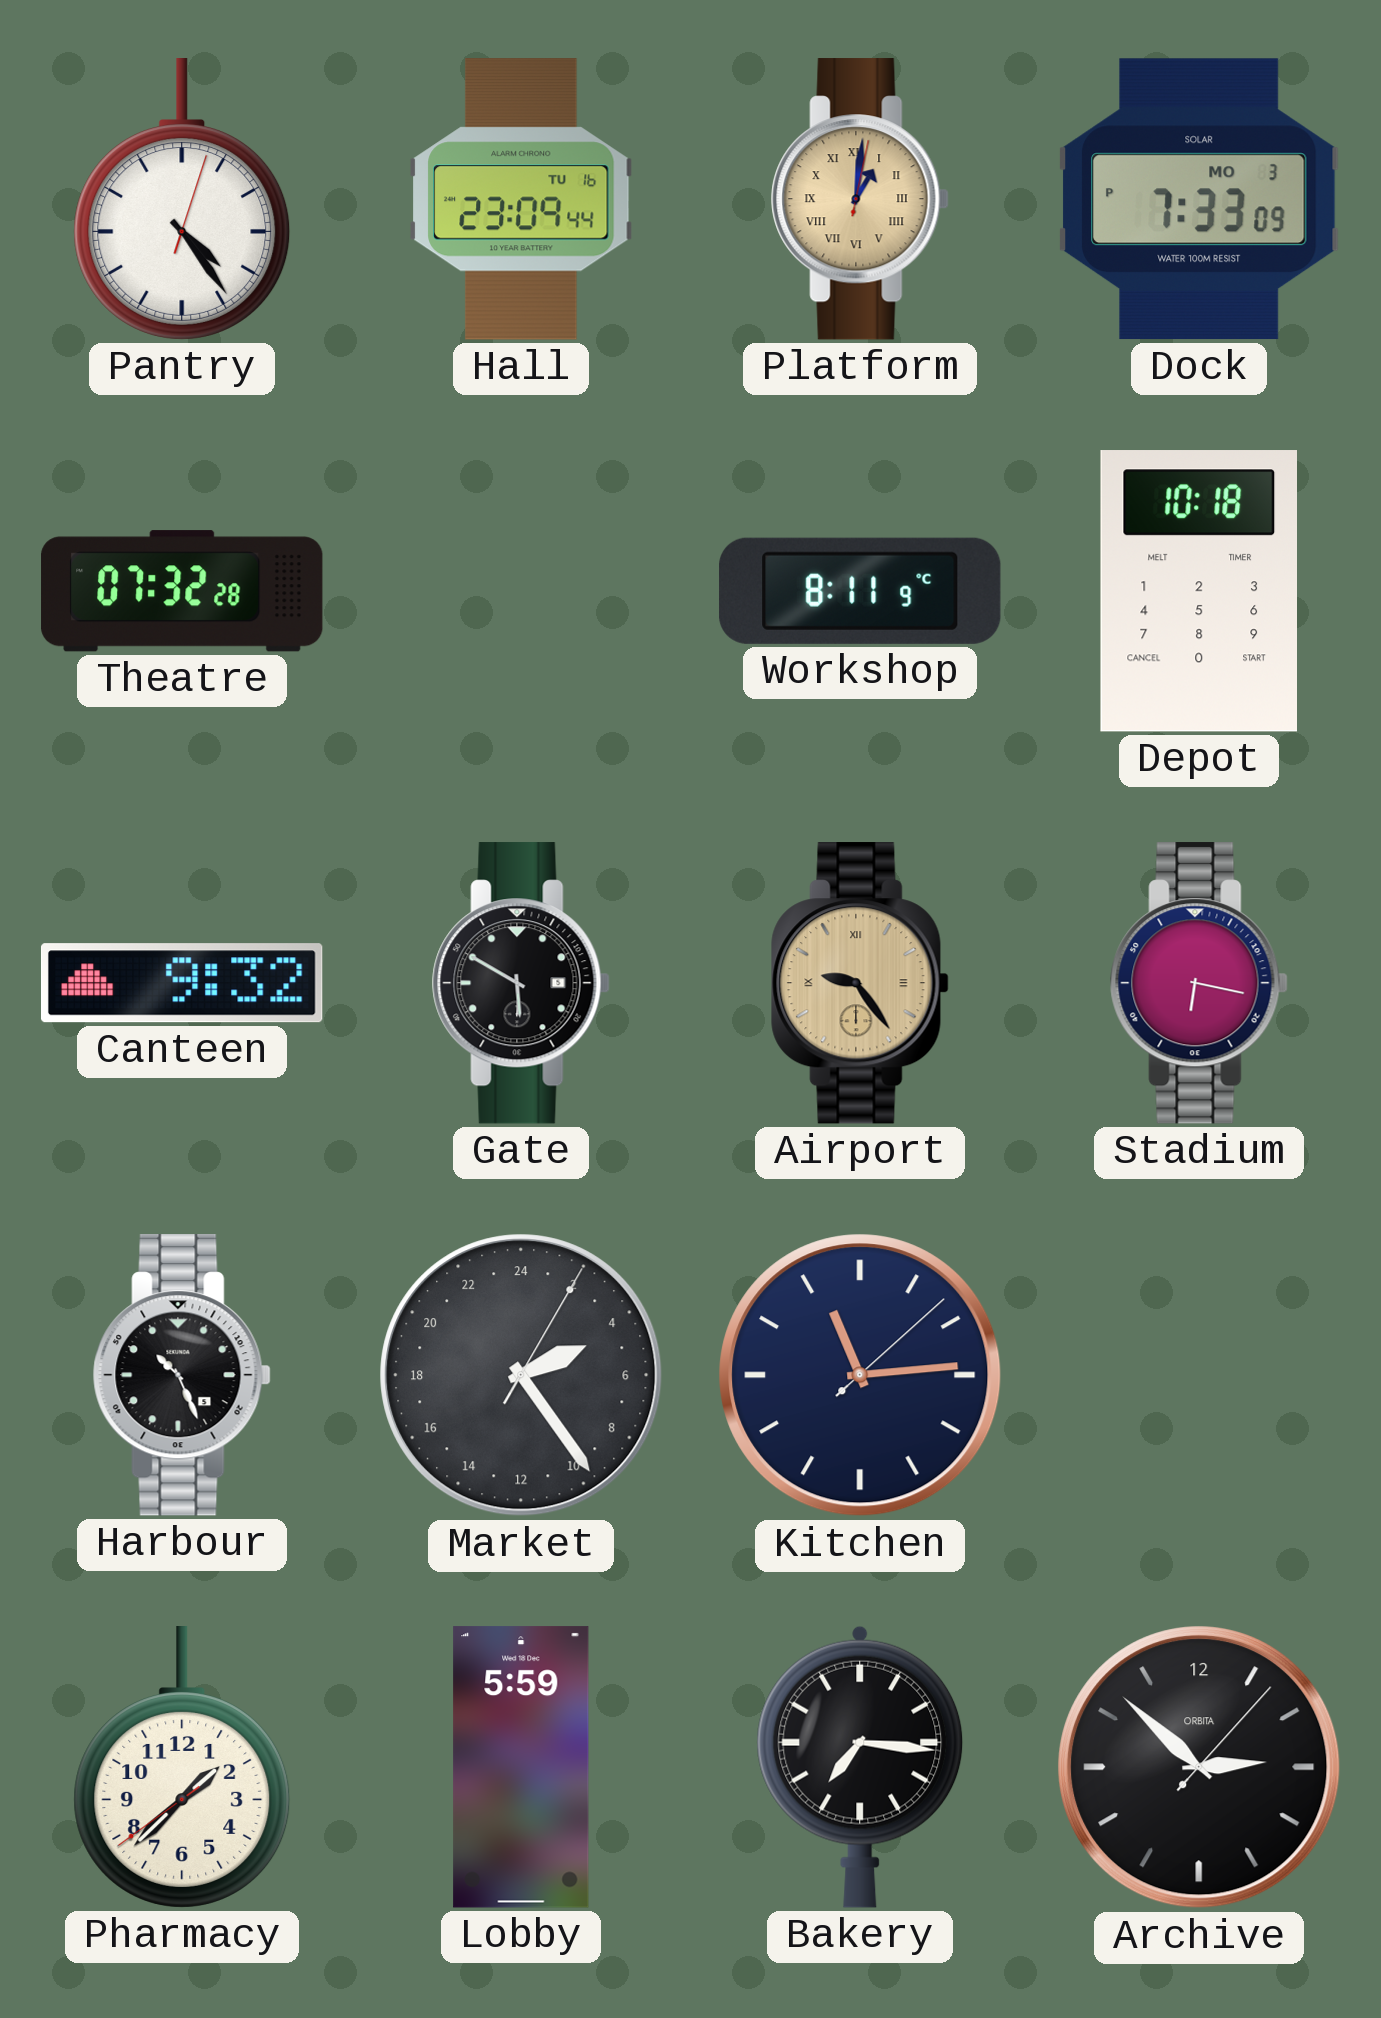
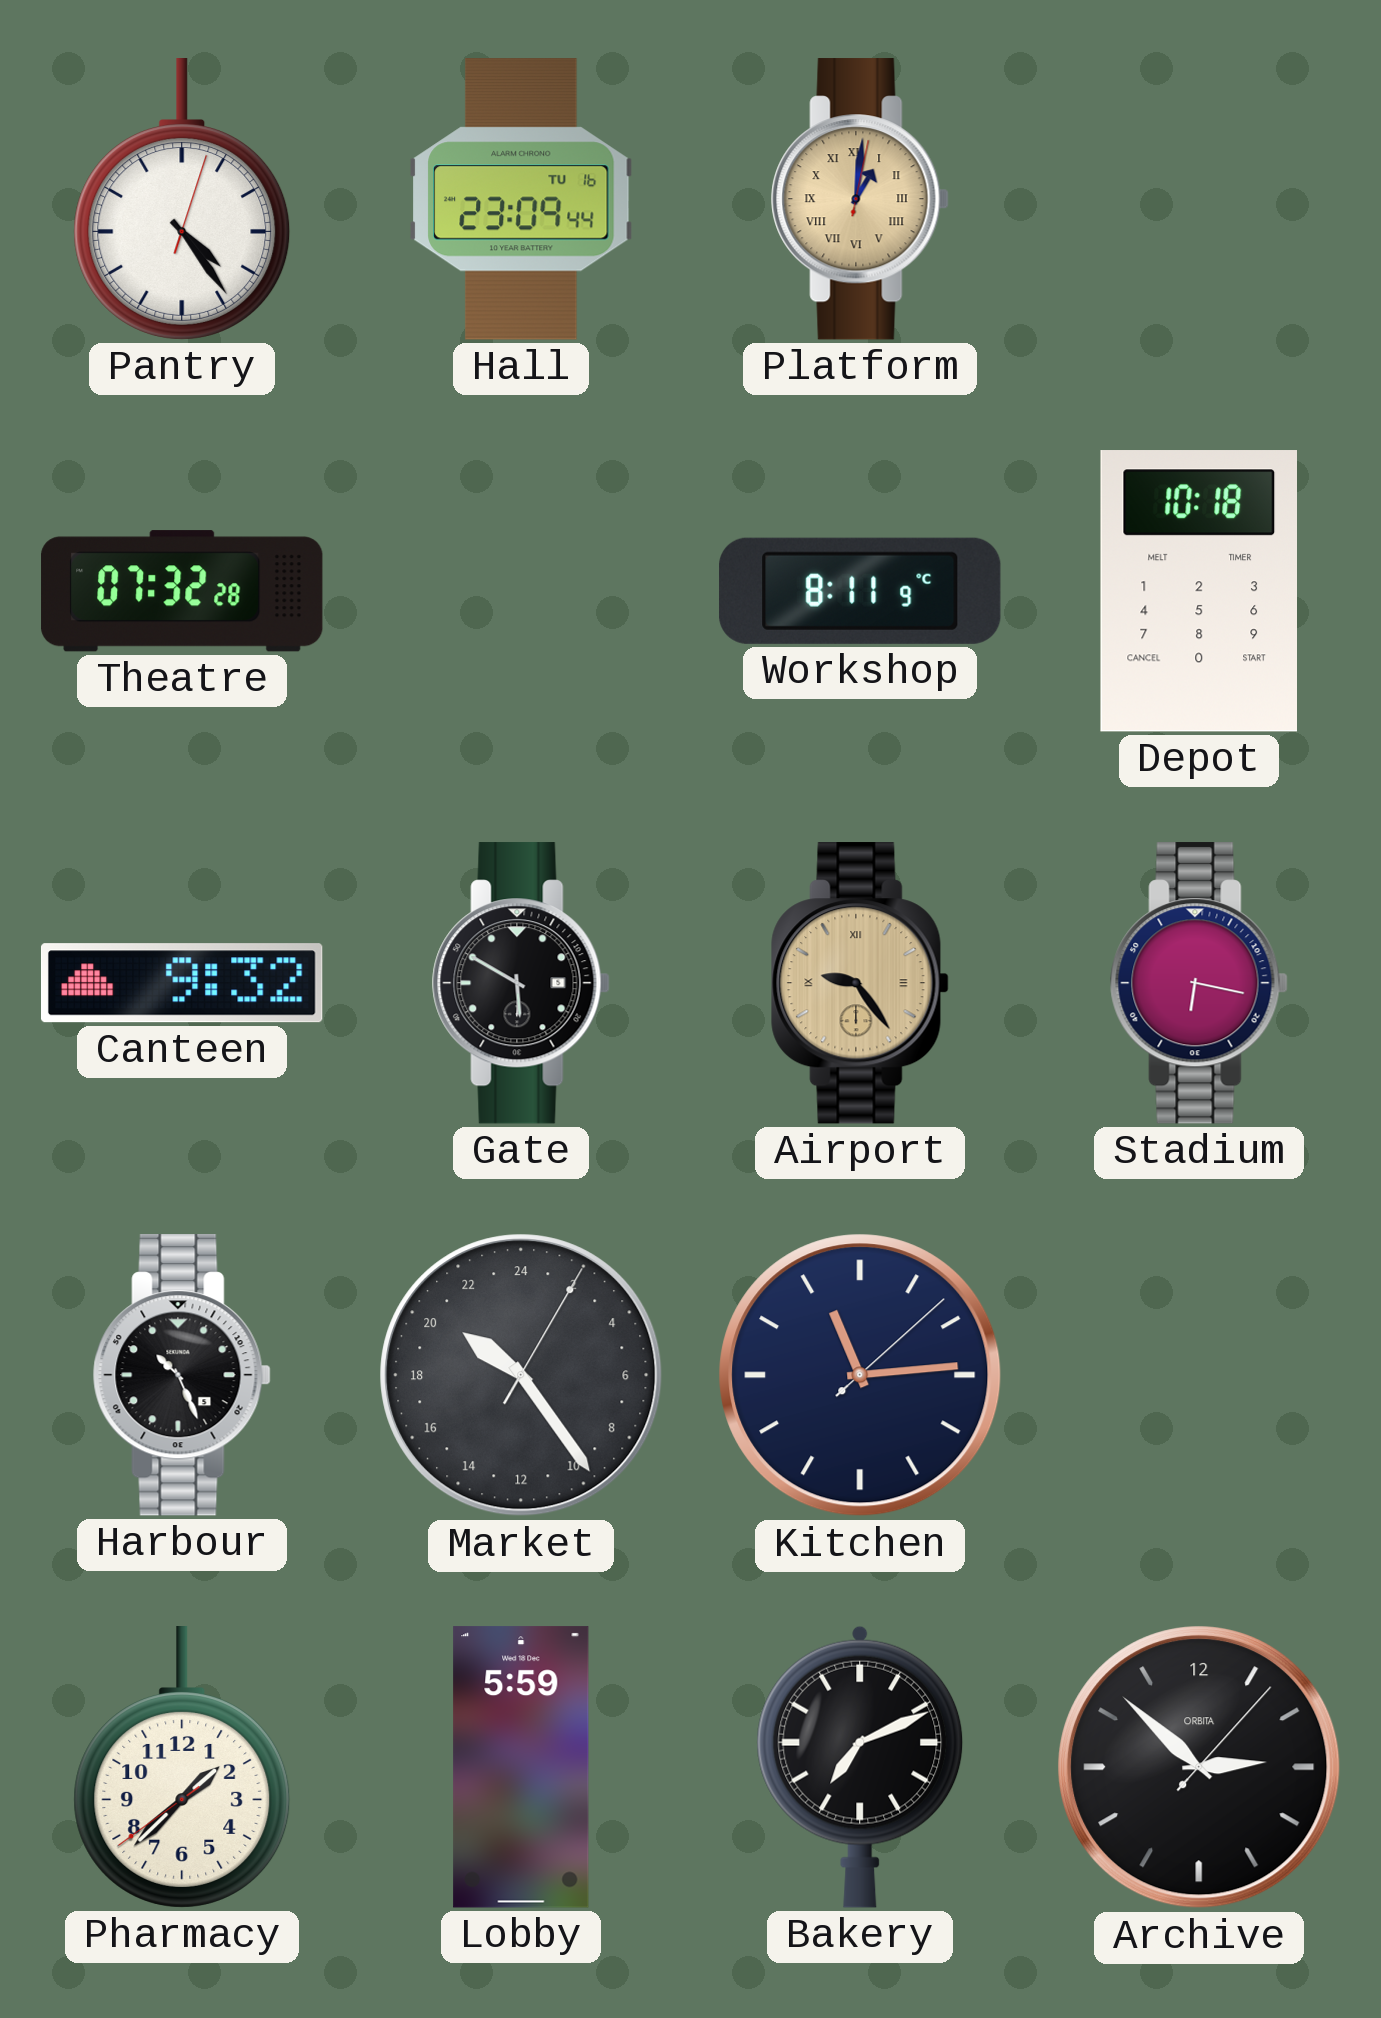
Dock: 7:33 -> none
Market: 4:24 -> 20:24
Bakery: 7:16 -> 7:11
